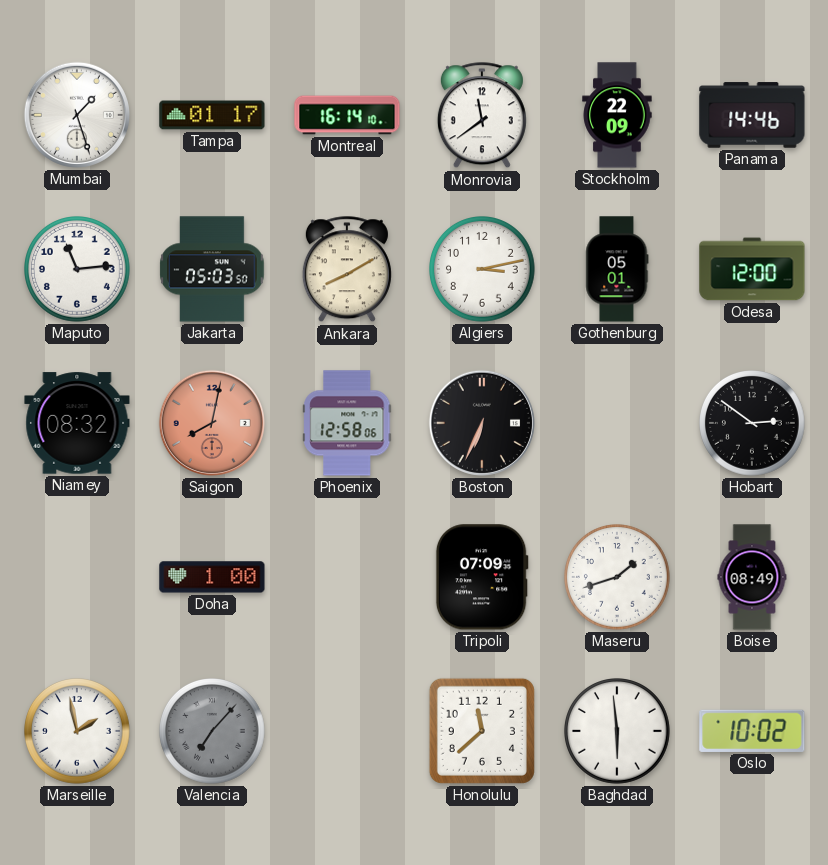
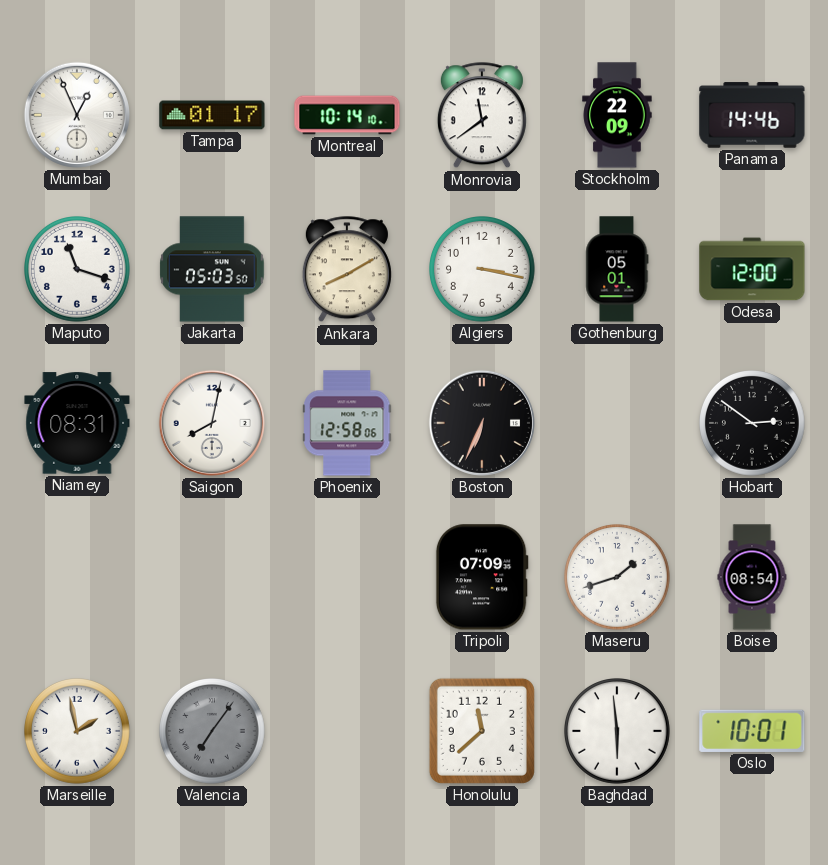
Mumbai: 1:27 -> 12:56
Montreal: 16:14 -> 10:14
Maputo: 11:14 -> 11:18
Algiers: 3:13 -> 3:17
Niamey: 08:32 -> 08:31
Saigon dial: salmon -> white
Doha: 1:00 -> none
Boise: 08:49 -> 08:54
Valencia: 7:07 -> 7:06
Oslo: 10:02 -> 10:01
